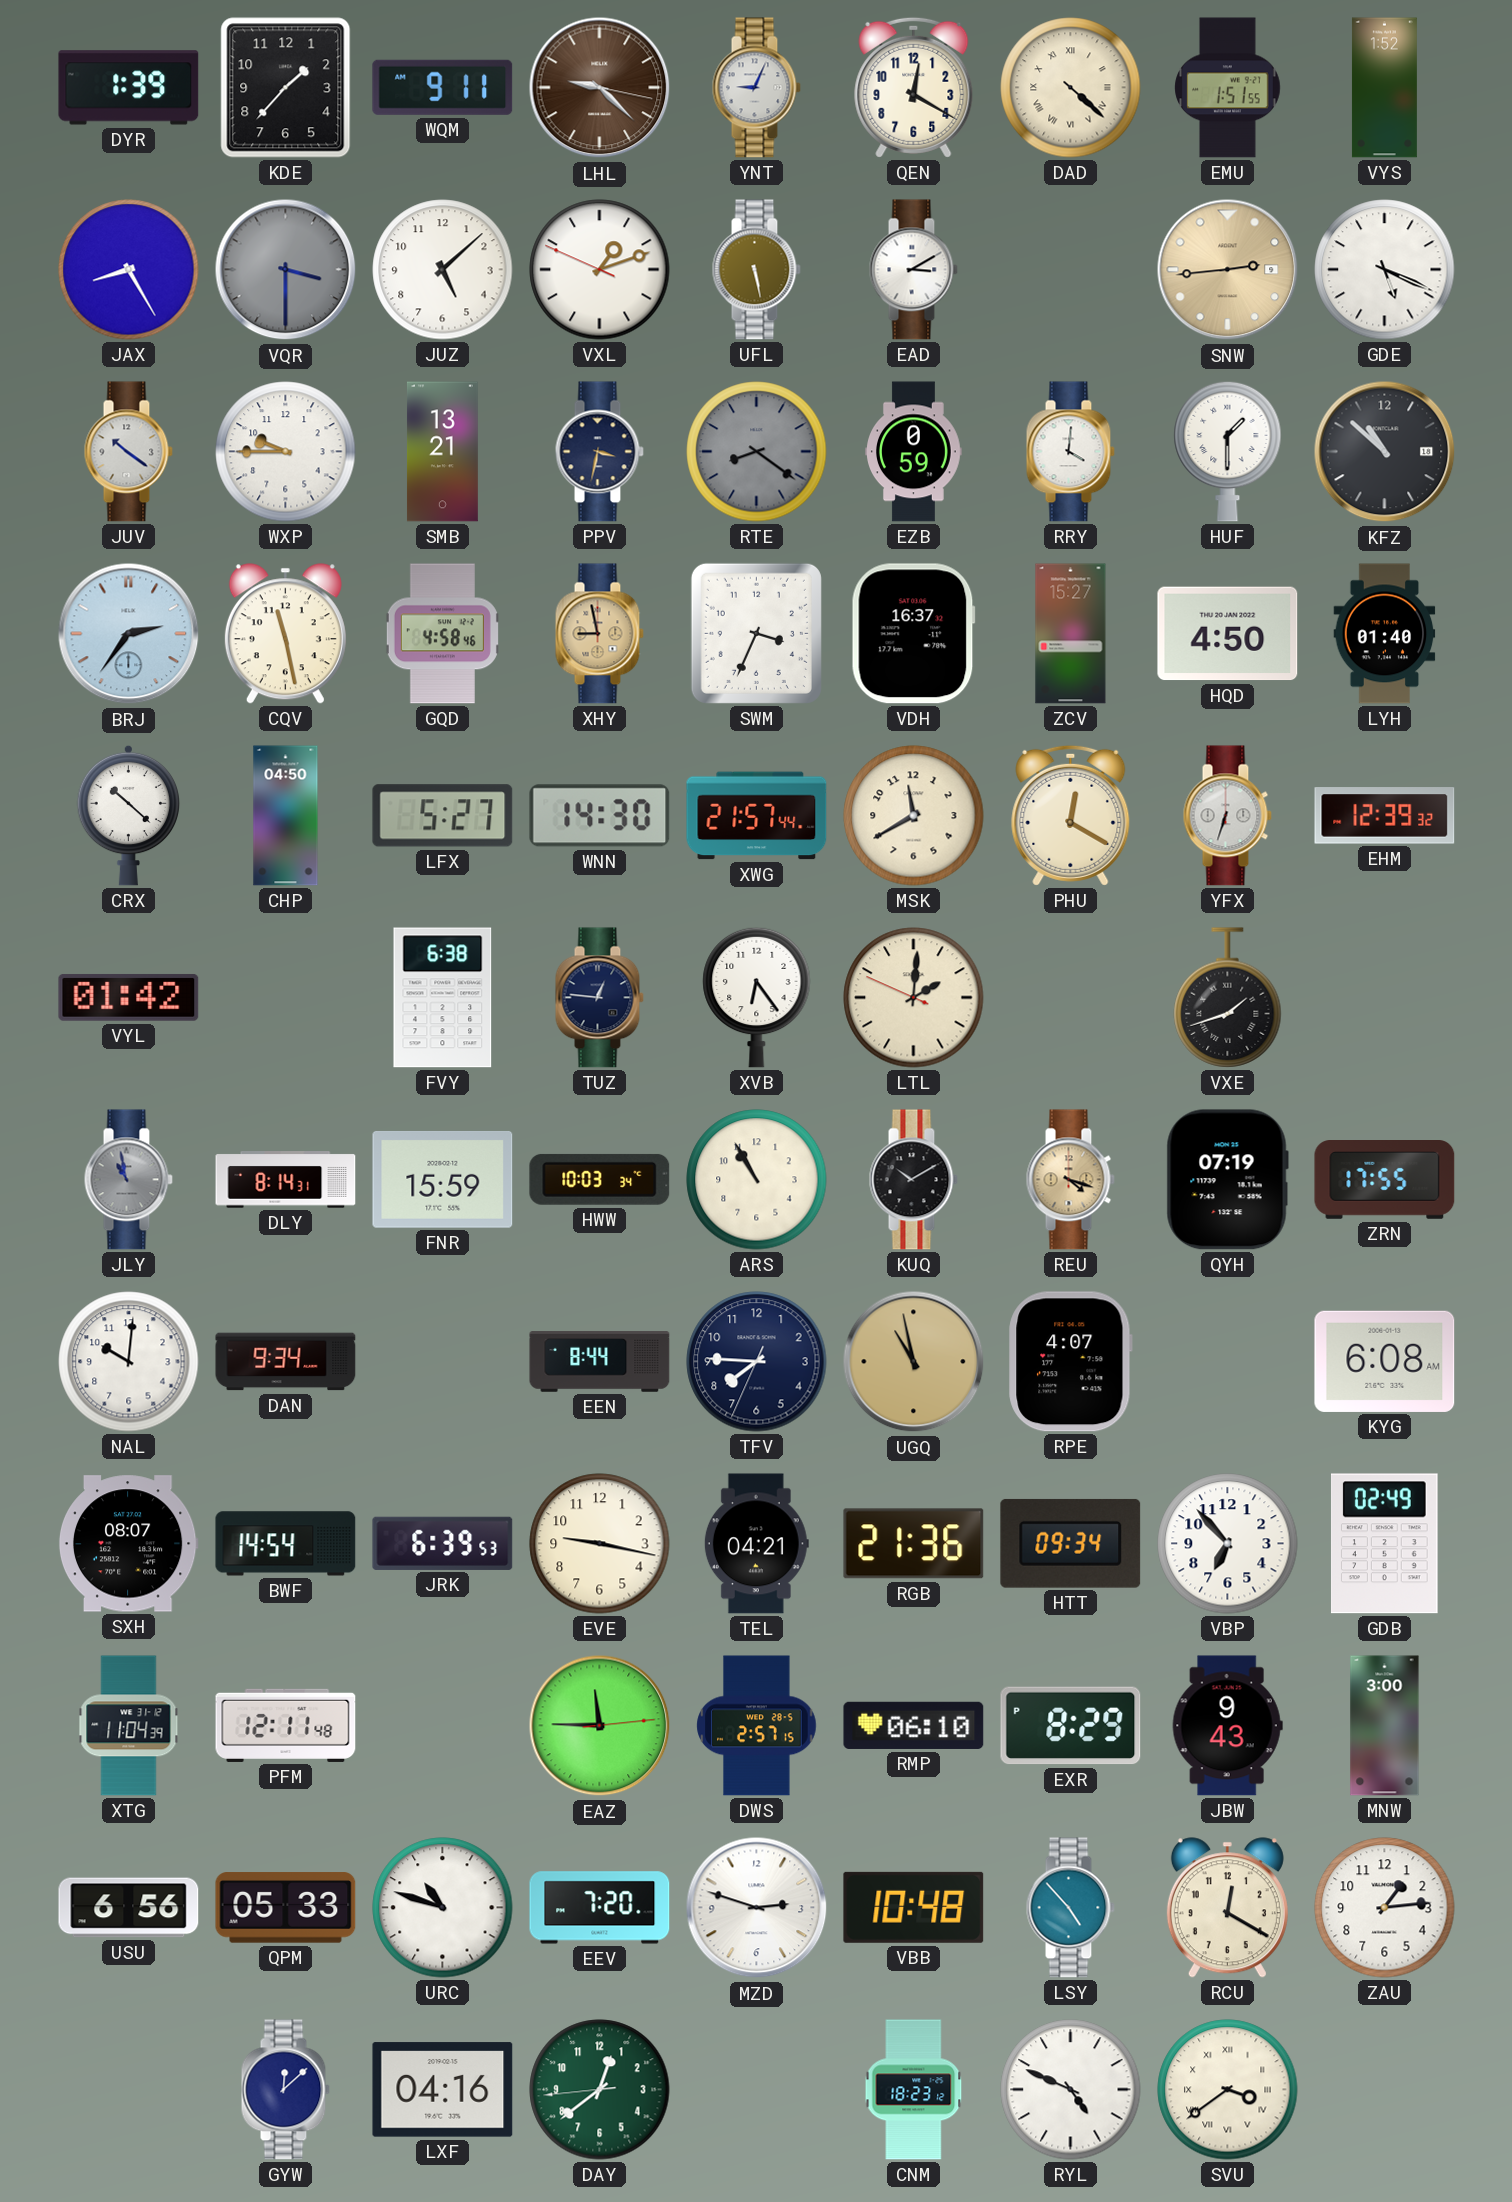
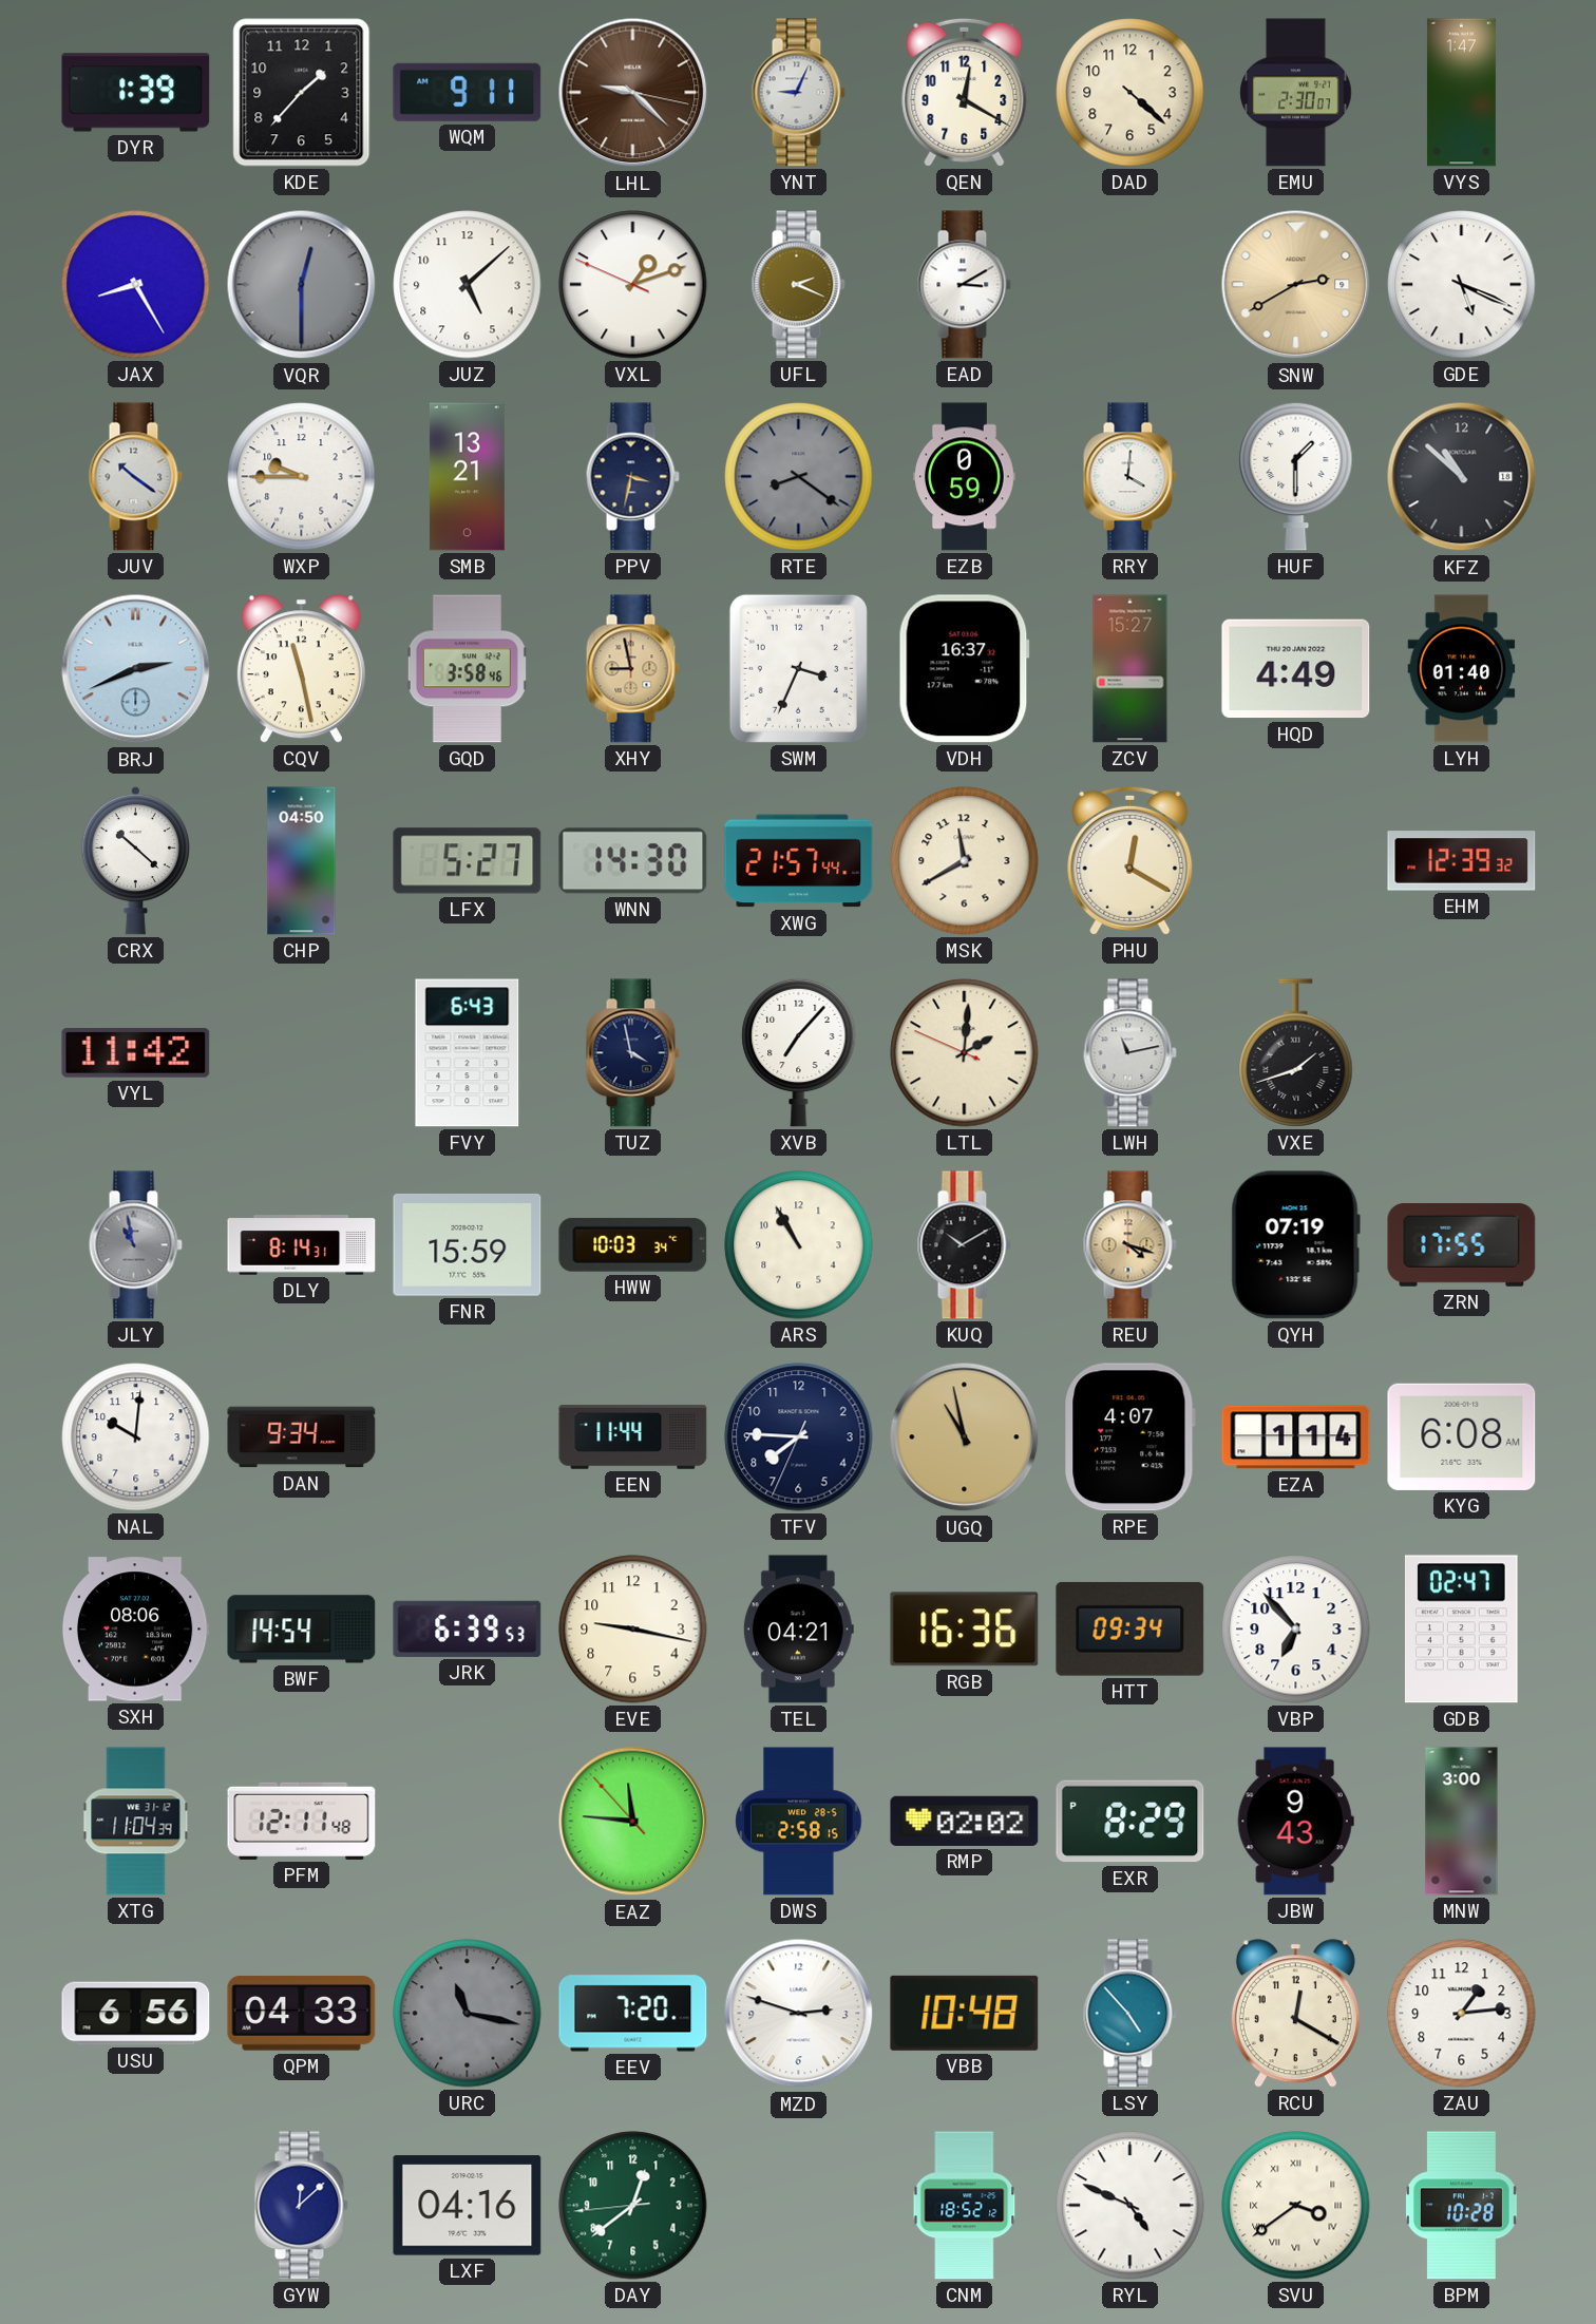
DAD numerals: Roman -> Arabic
EMU: 1:51 -> 2:30
VYS: 1:52 -> 1:47
VQR: 3:30 -> 12:30
UFL: 5:28 -> 2:19
SNW: 2:44 -> 2:40
BRJ: 2:36 -> 2:41
GQD: 4:58 -> 3:58
HQD: 4:50 -> 4:49
YFX: 6:33 -> none
VYL: 01:42 -> 11:42
FVY: 6:38 -> 6:43
TUZ: 12:46 -> 3:58
XVB: 6:24 -> 7:07
LWH: none -> 11:13
EEN: 8:44 -> 11:44
EZA: none -> 1:14
SXH: 08:07 -> 08:06
RGB: 21:36 -> 16:36
GDB: 02:49 -> 02:47
EAZ: 11:45:14 -> 11:45:53
DWS: 2:57 -> 2:58
RMP: 06:10 -> 02:02
QPM: 05:33 -> 04:33
URC: 10:48 -> 11:17
URC dial: white -> grey
CNM: 18:23 -> 18:52
BPM: none -> 10:28
